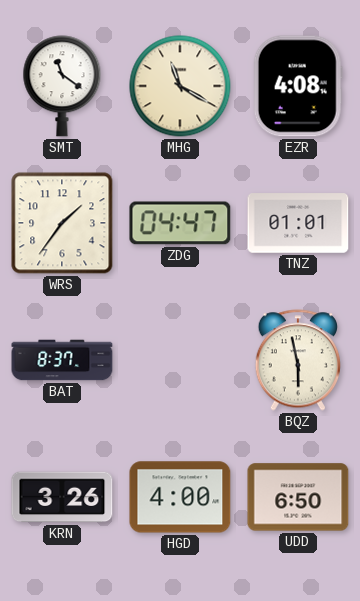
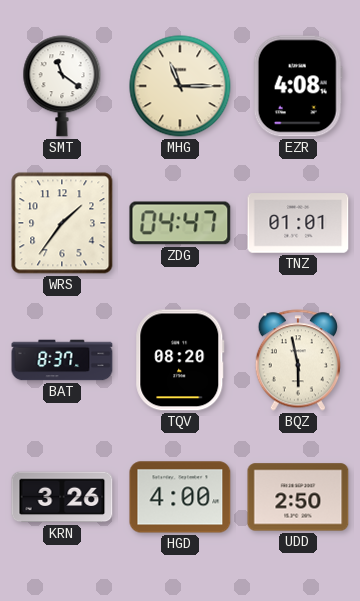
MHG: 11:20 -> 11:15
TQV: none -> 08:20
UDD: 6:50 -> 2:50
